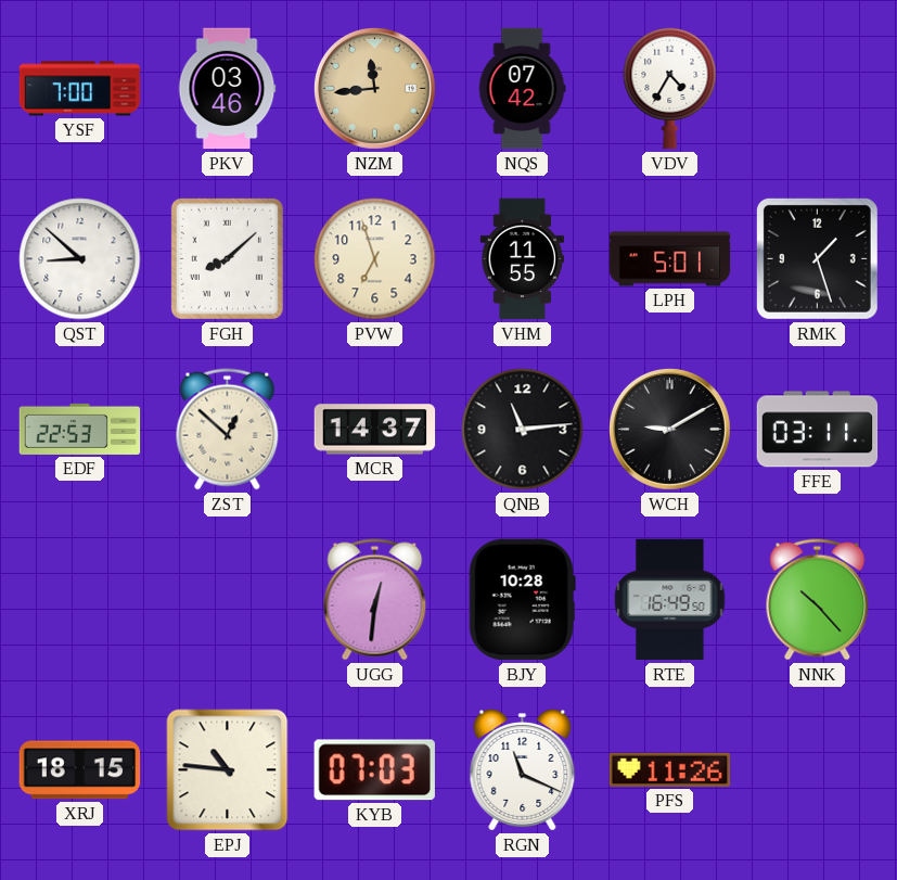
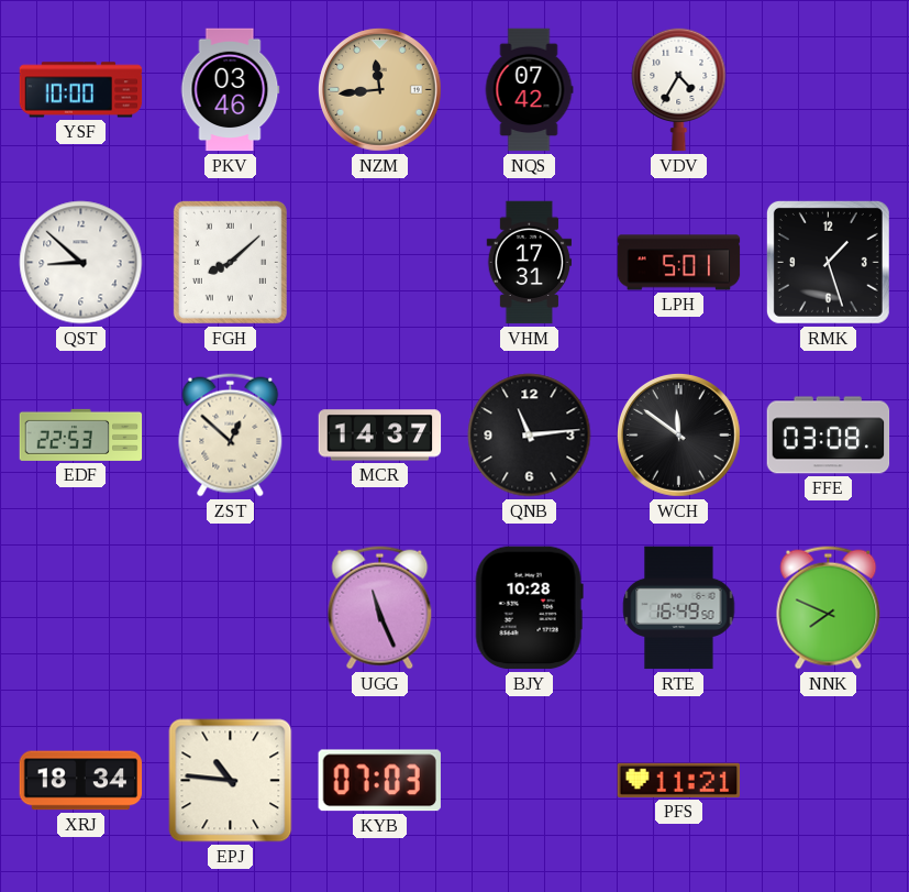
YSF: 7:00 -> 10:00
PVW: 6:57 -> none
VHM: 11:55 -> 17:31
WCH: 9:10 -> 11:51
FFE: 03:11 -> 03:08
UGG: 12:31 -> 11:26
NNK: 10:23 -> 7:49
XRJ: 18:15 -> 18:34
RGN: 11:19 -> none
PFS: 11:26 -> 11:21
